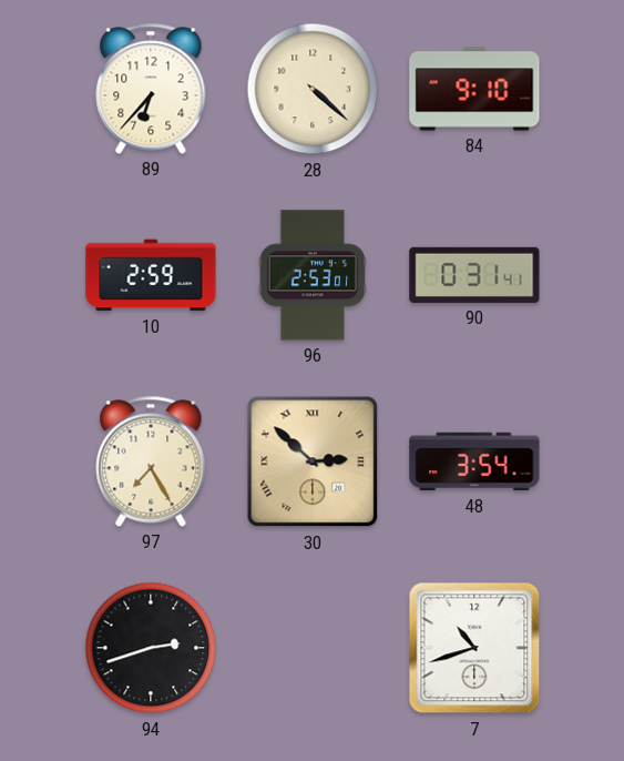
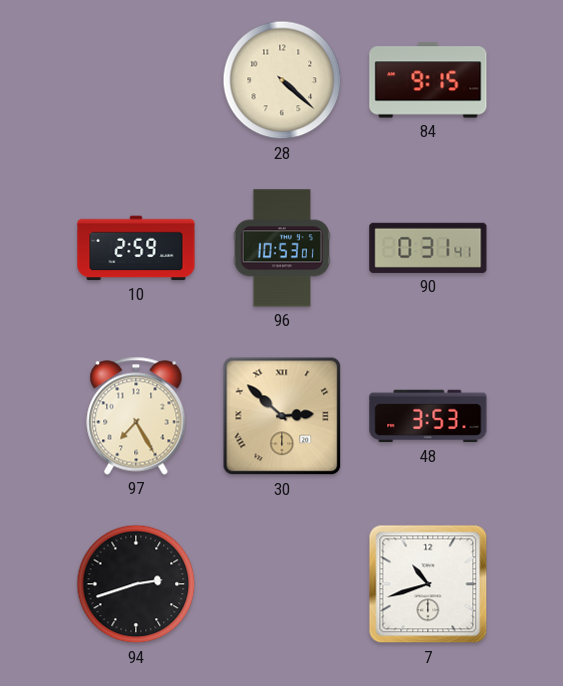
89: 6:37 -> none
84: 9:10 -> 9:15
96: 2:53 -> 10:53
48: 3:54 -> 3:53
